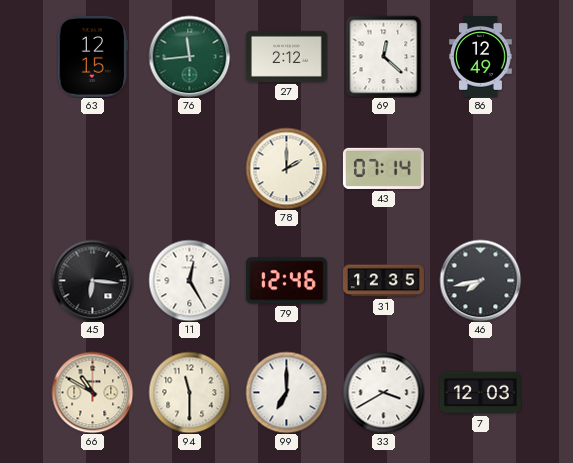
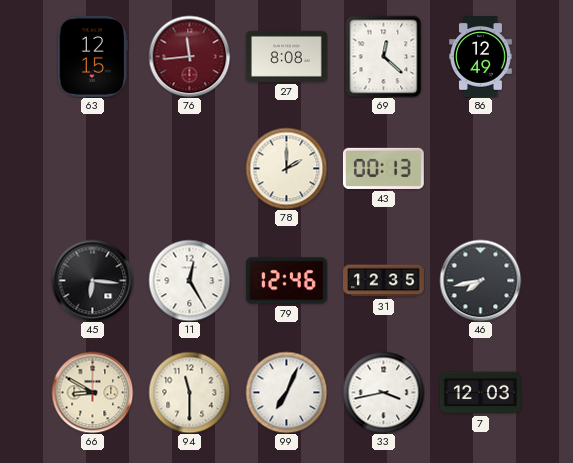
76 dial: green -> burgundy
27: 2:12 -> 8:08
43: 07:14 -> 00:13
66: 10:50 -> 8:50
99: 7:00 -> 7:04
33: 3:40 -> 3:43
